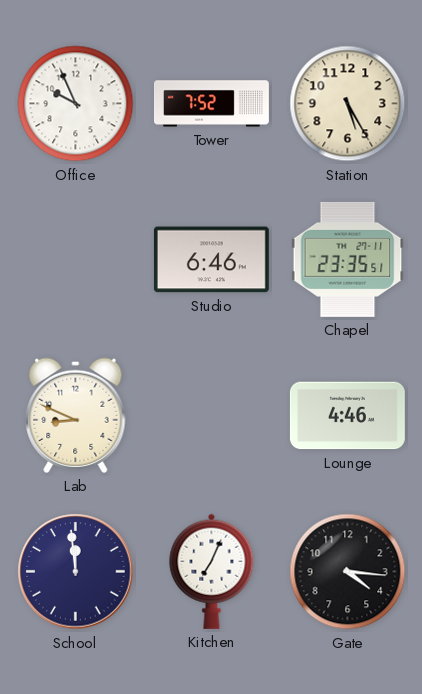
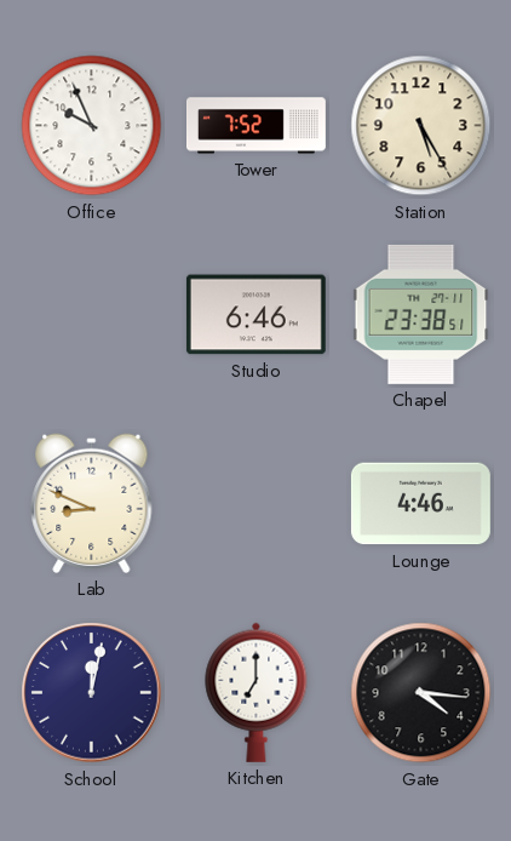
Chapel: 23:35 -> 23:38
School: 11:59 -> 12:02
Kitchen: 7:04 -> 7:00
